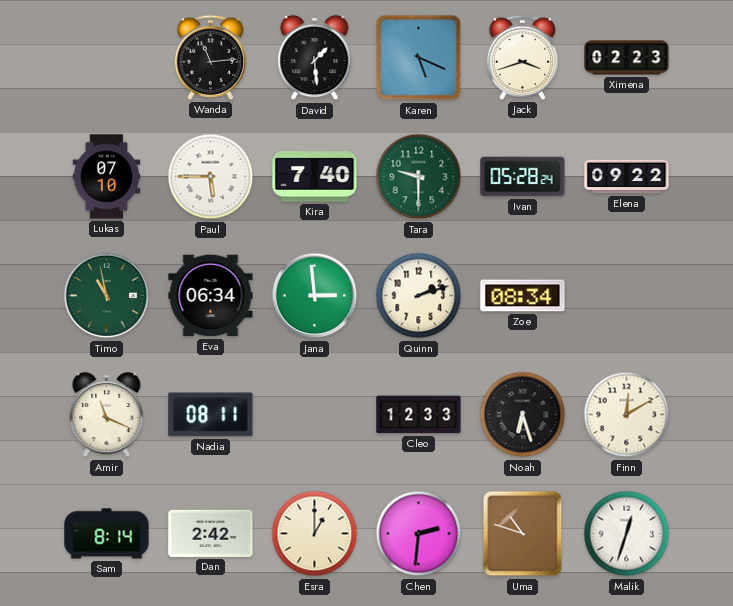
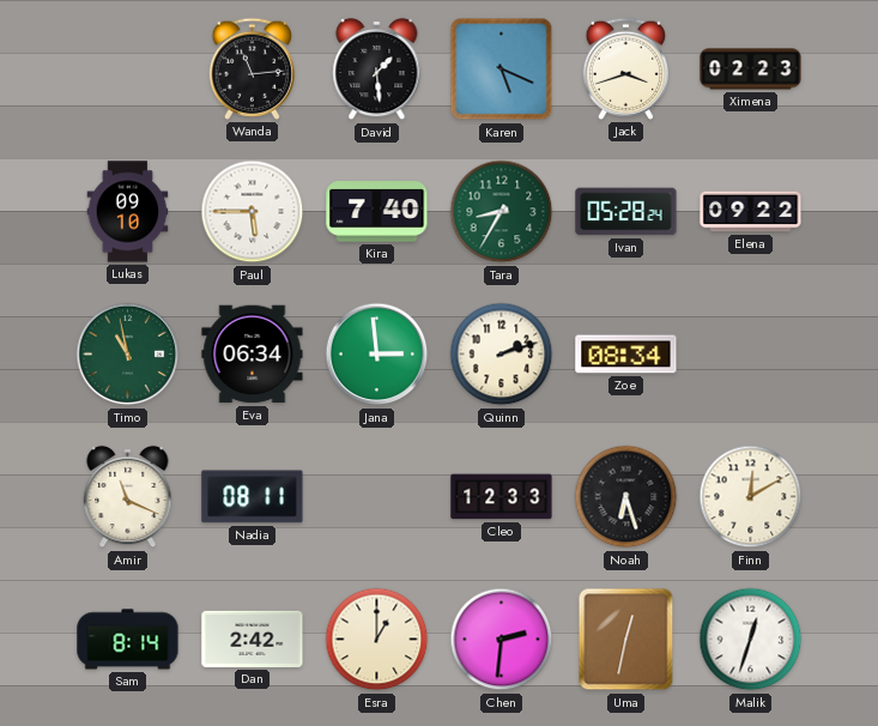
Lukas: 07:10 -> 09:10
Tara: 9:30 -> 8:35
Uma: 10:48 -> 12:32
